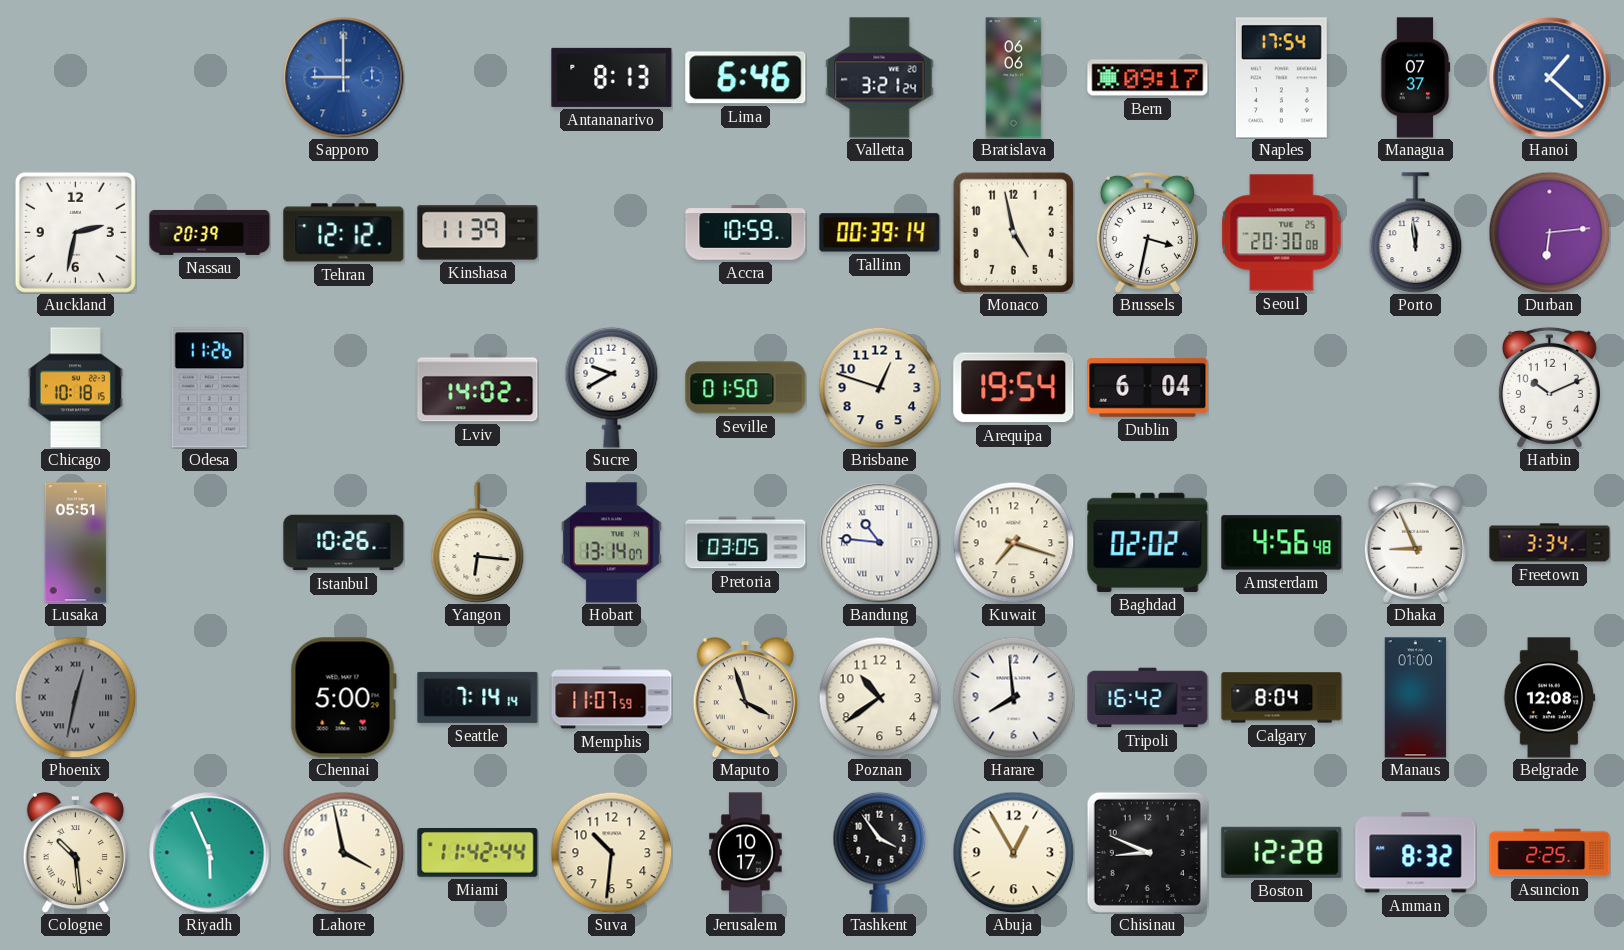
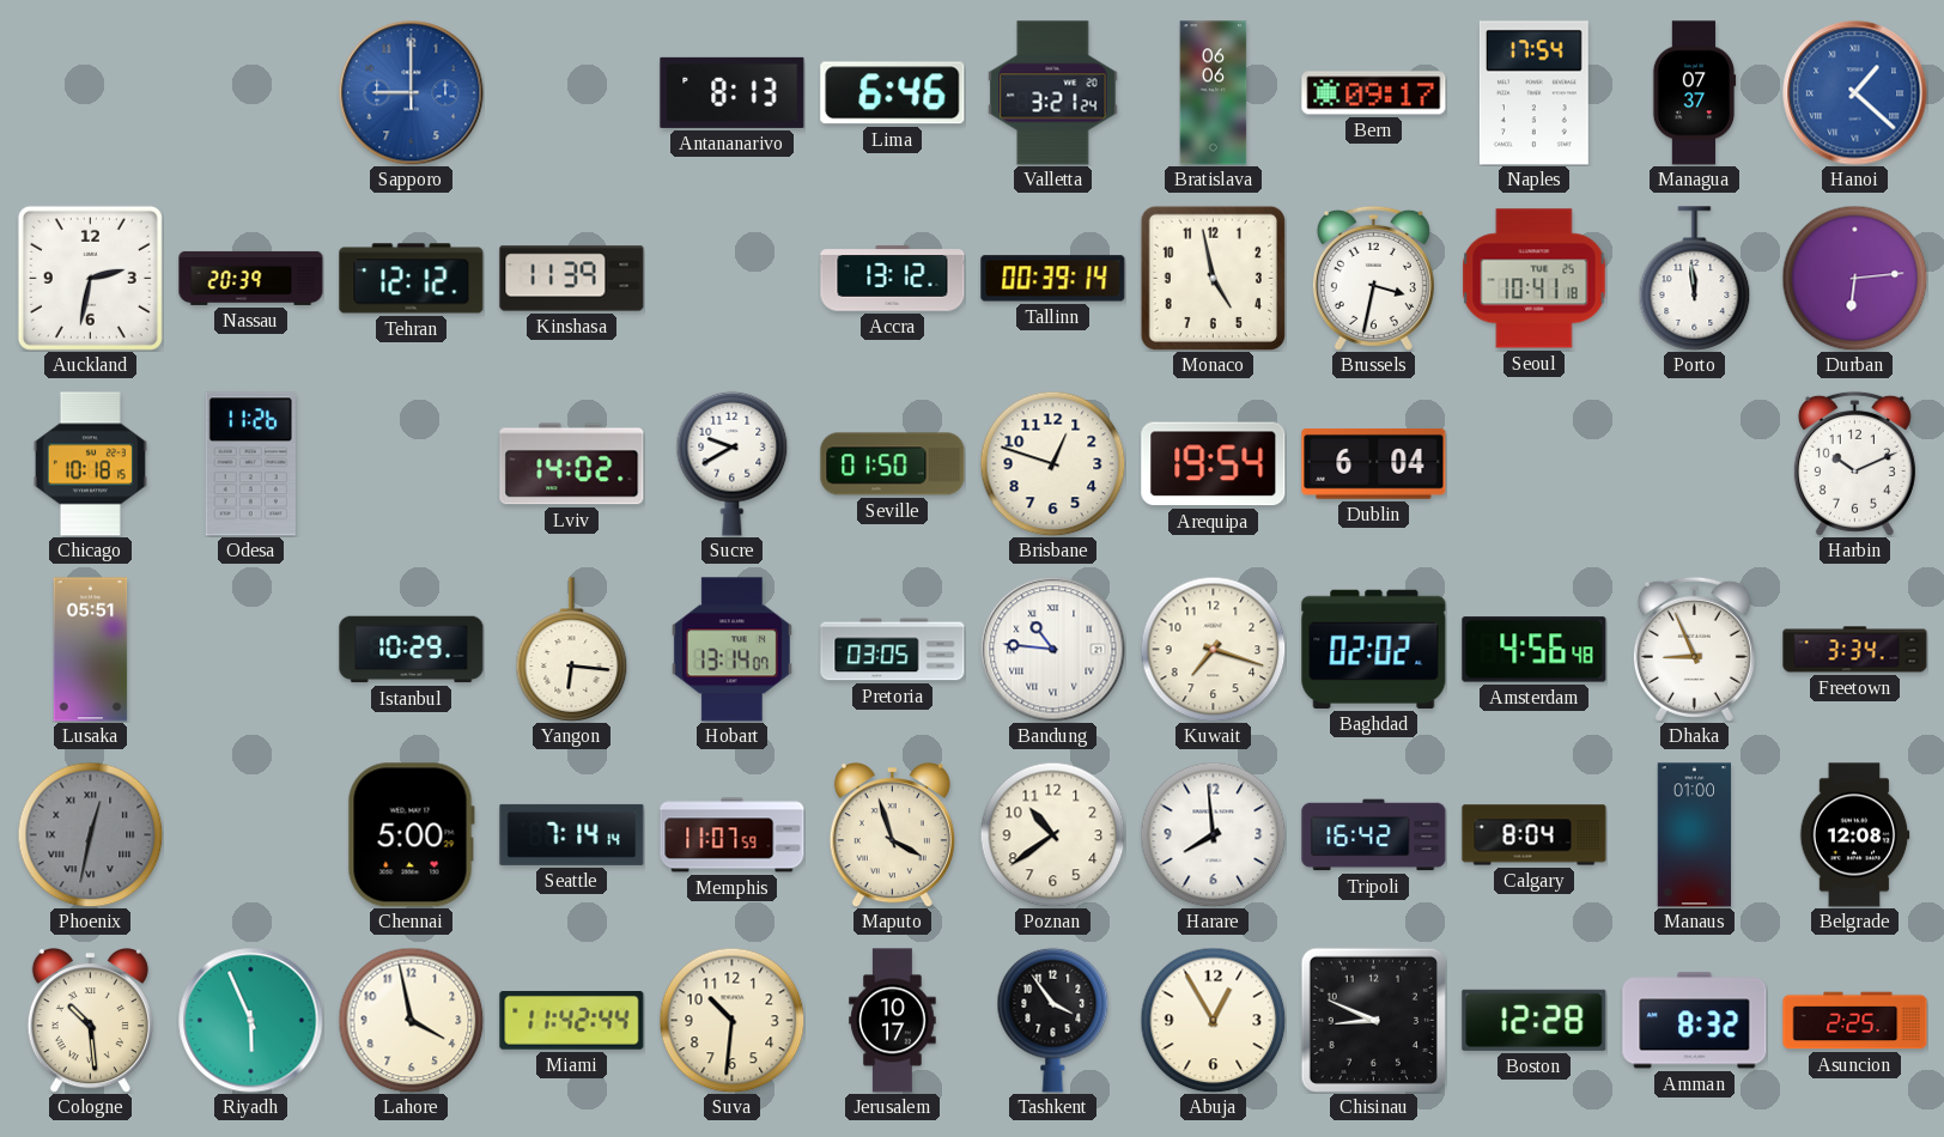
Accra: 10:59 -> 13:12
Seoul: 20:30 -> 10:41
Istanbul: 10:26 -> 10:29
